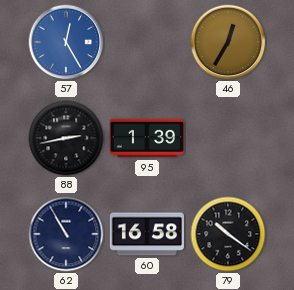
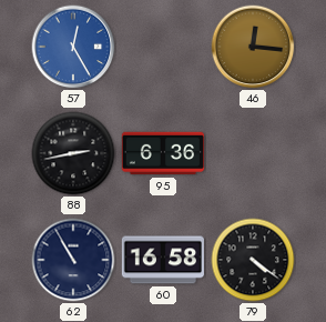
46: 12:35 -> 12:16
95: 1:39 -> 6:36
79: 10:21 -> 4:21
